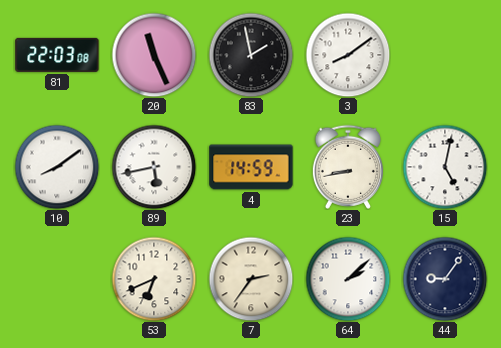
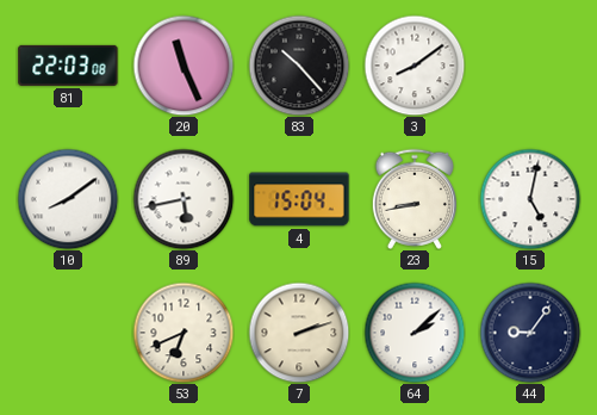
83: 1:58 -> 10:23
4: 14:59 -> 15:04
7: 2:36 -> 2:12
